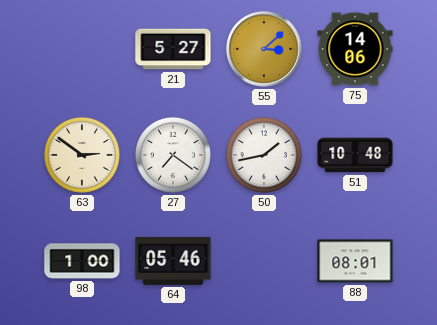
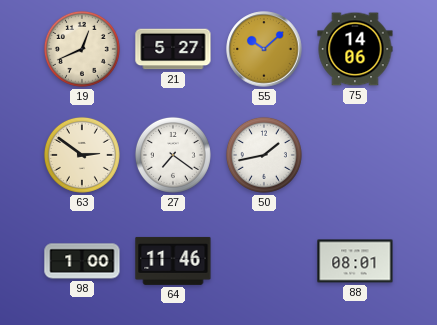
19: none -> 12:41
55: 3:08 -> 10:08
51: 10:48 -> none
64: 05:46 -> 11:46
